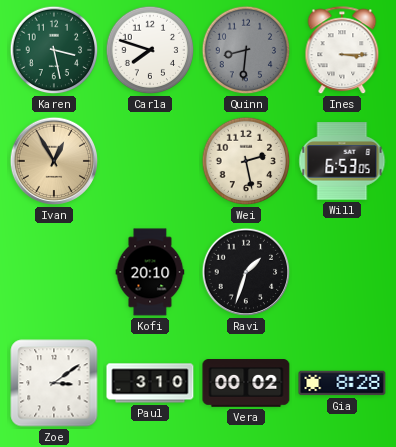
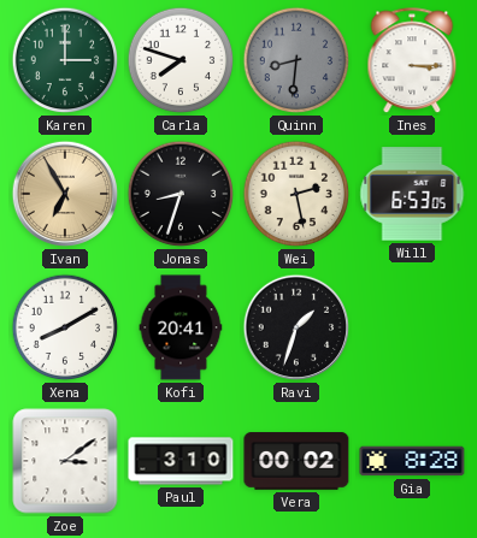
Karen: 3:28 -> 3:00
Ivan: 12:55 -> 6:55
Jonas: none -> 8:33
Xena: none -> 8:10
Kofi: 20:10 -> 20:41
